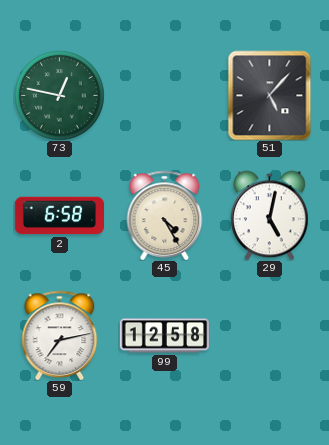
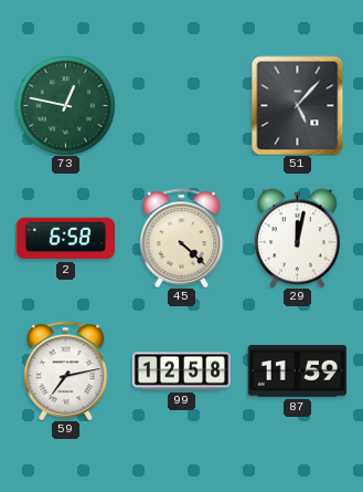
45: 4:25 -> 4:22
29: 5:02 -> 12:02
87: none -> 11:59
